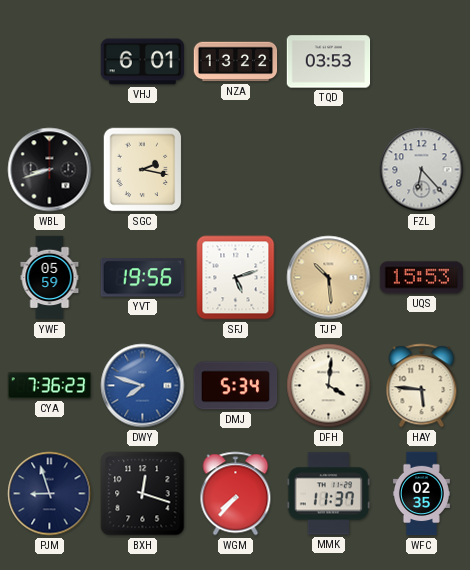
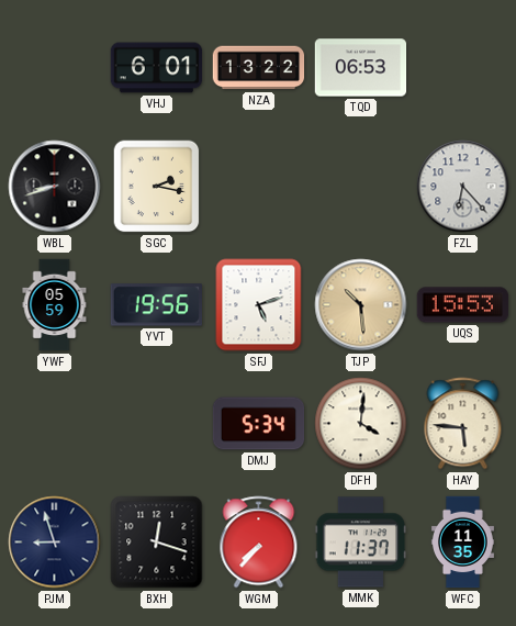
TQD: 03:53 -> 06:53
CYA: 7:36 -> none
DWY: 7:48 -> none
WFC: 02:35 -> 11:35
